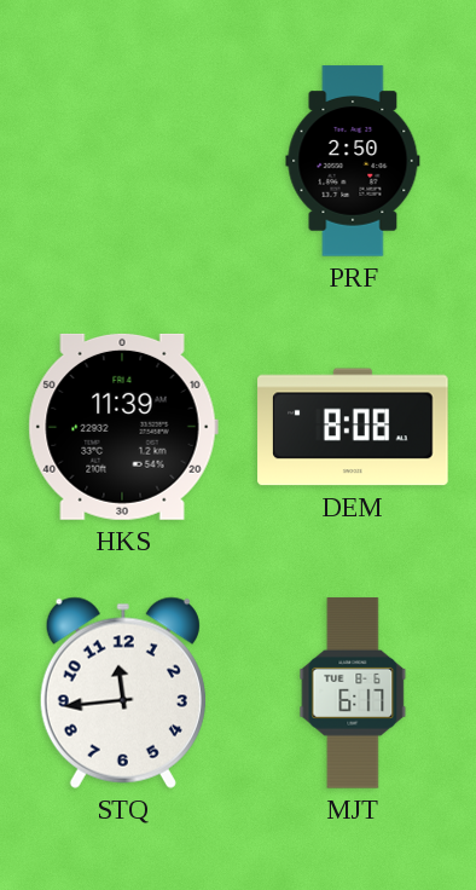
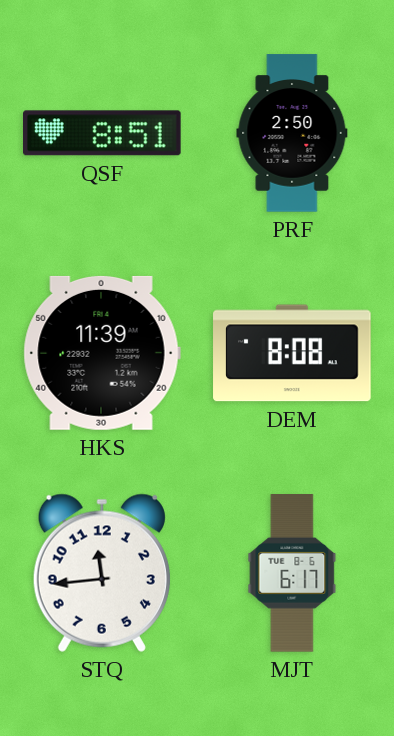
QSF: none -> 8:51
